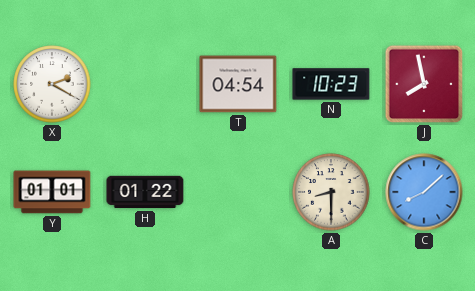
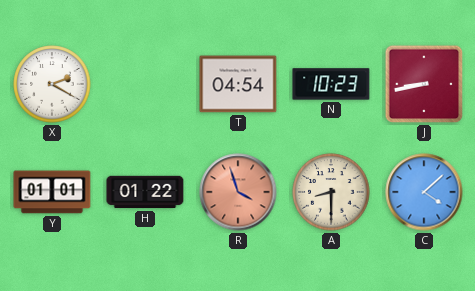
J: 7:58 -> 8:43
R: none -> 3:57
C: 8:08 -> 4:08
